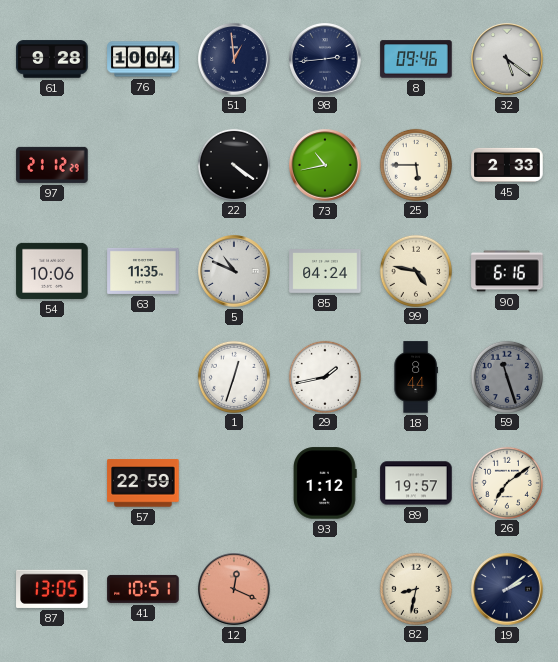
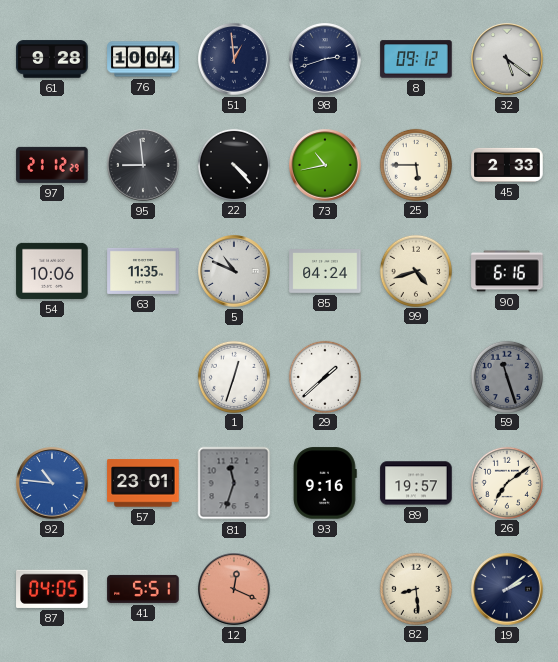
98: 2:44 -> 2:42
8: 09:46 -> 09:12
95: none -> 8:59
22: 4:21 -> 4:23
99: 4:47 -> 4:42
29: 1:43 -> 1:38
18: 8:44 -> none
92: none -> 10:46
57: 22:59 -> 23:01
81: none -> 11:33
93: 1:12 -> 9:16
87: 13:05 -> 04:05
41: 10:51 -> 5:51
82: 8:32 -> 8:29
